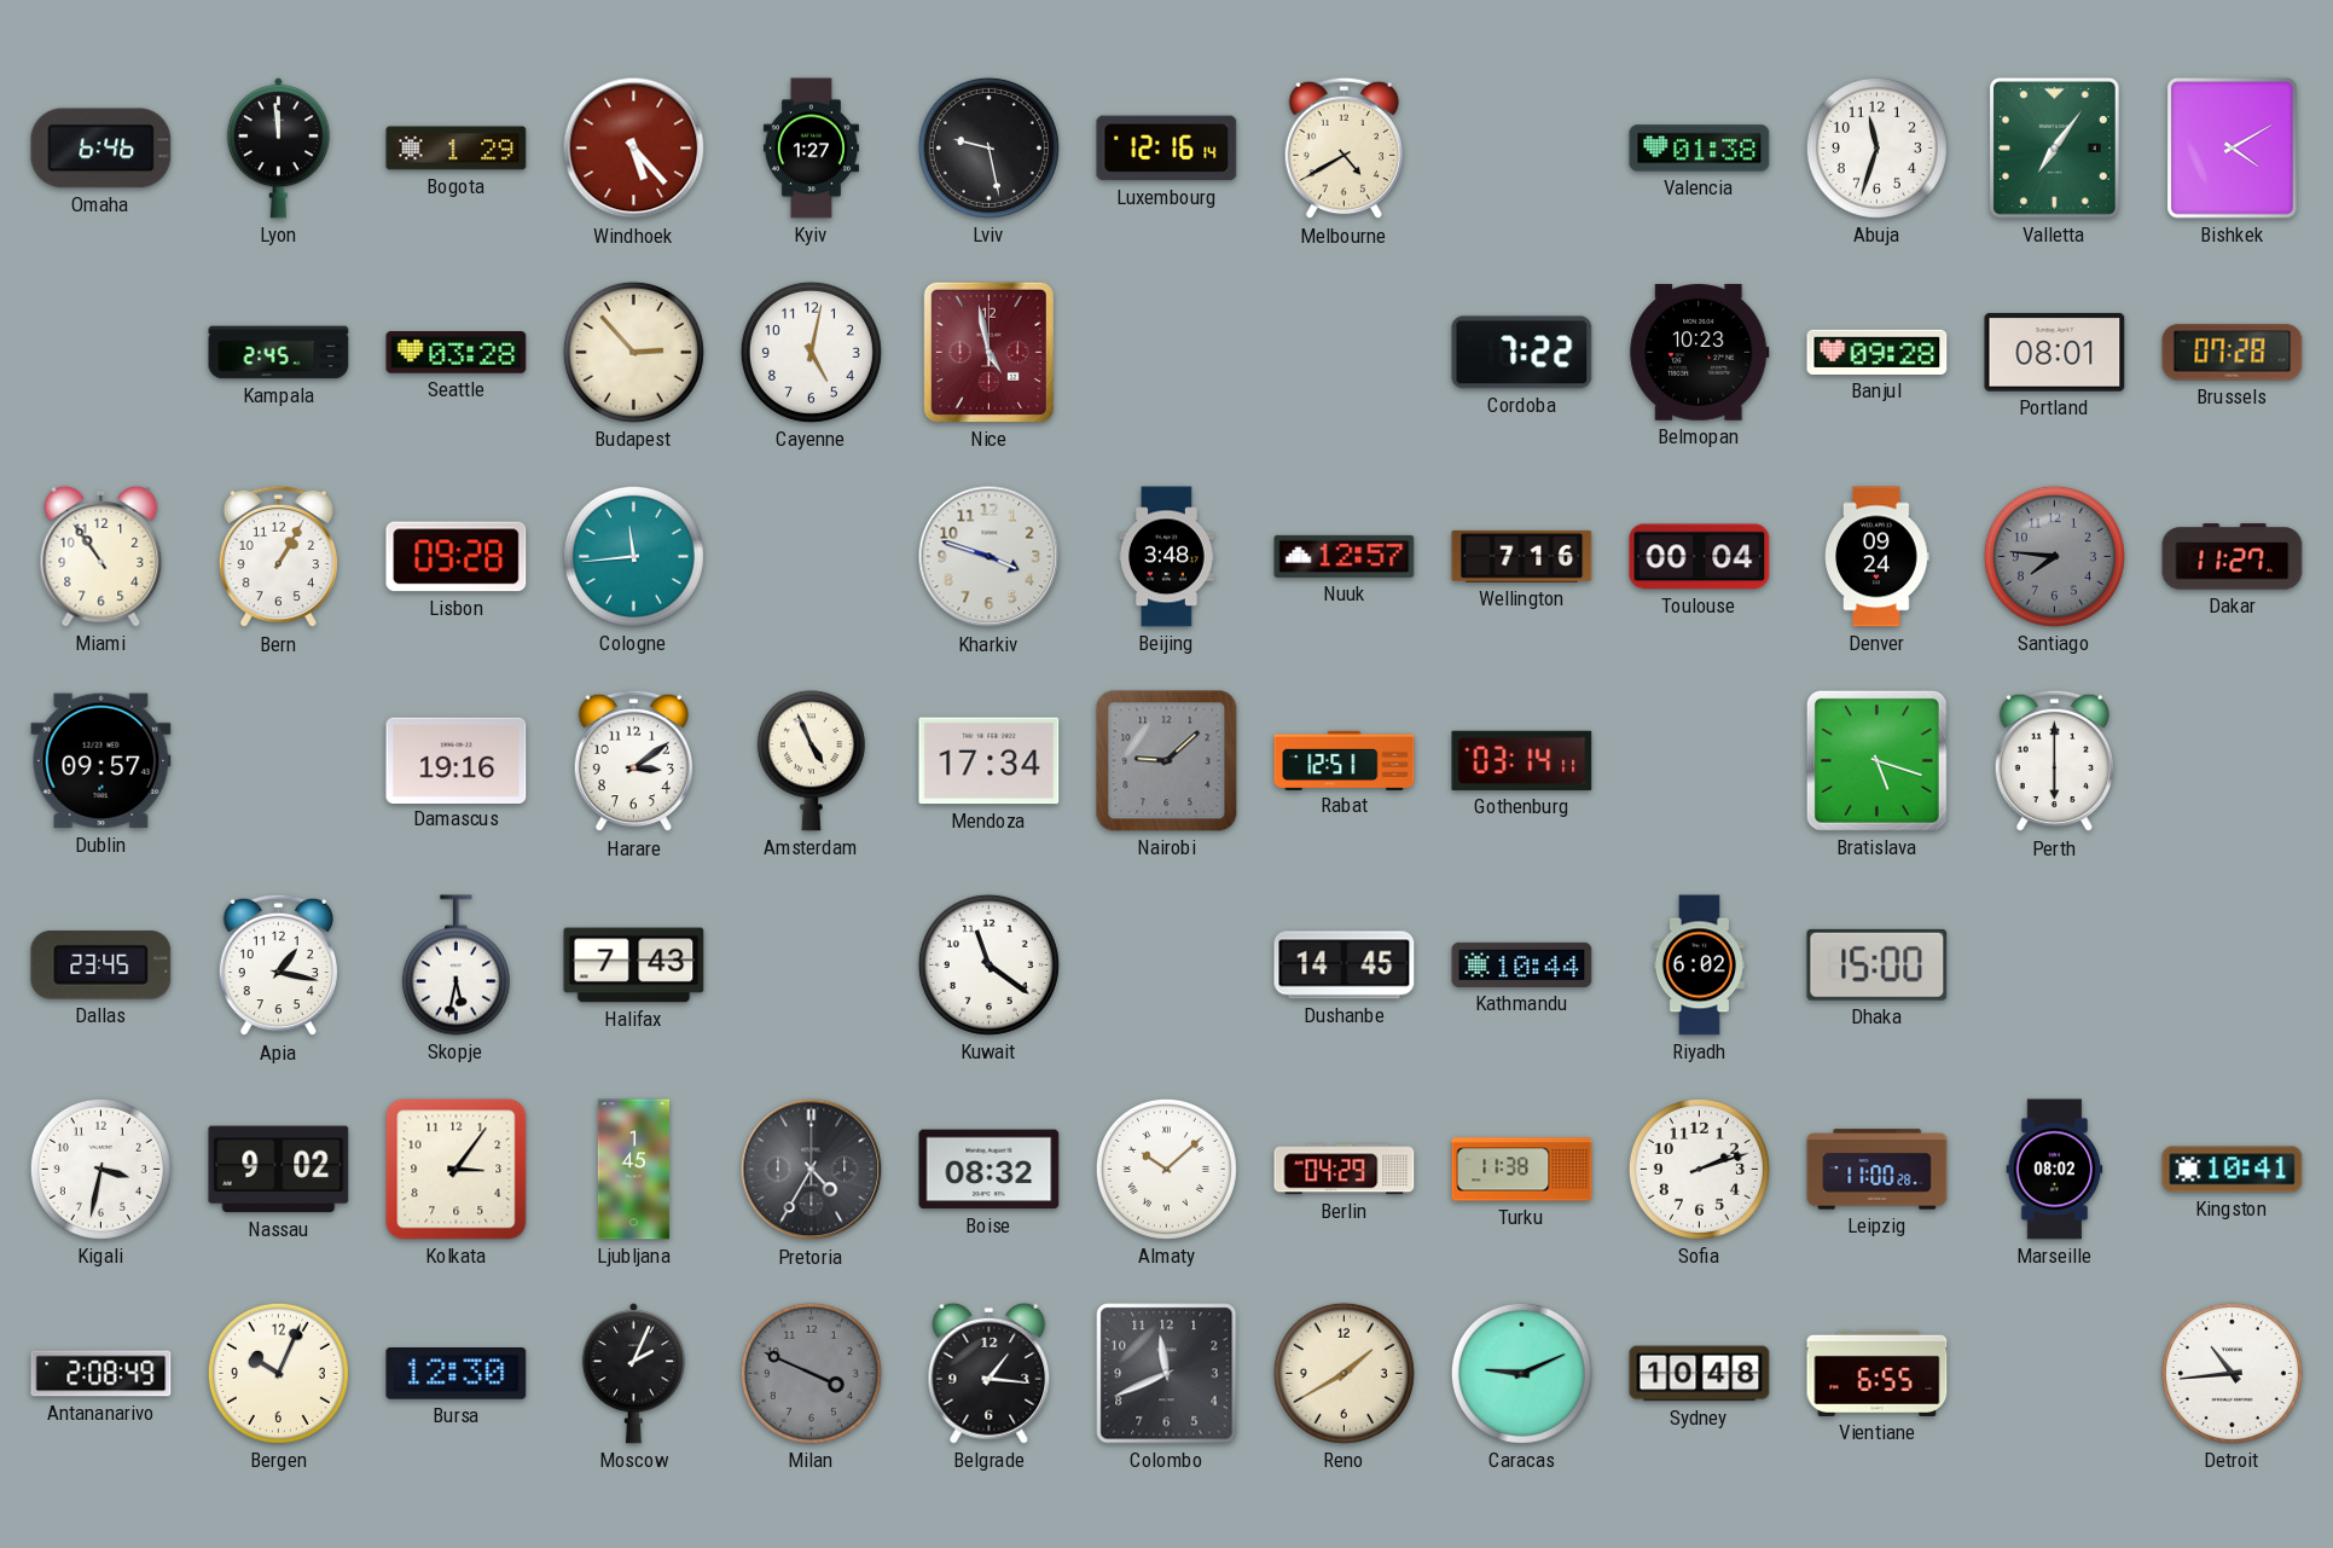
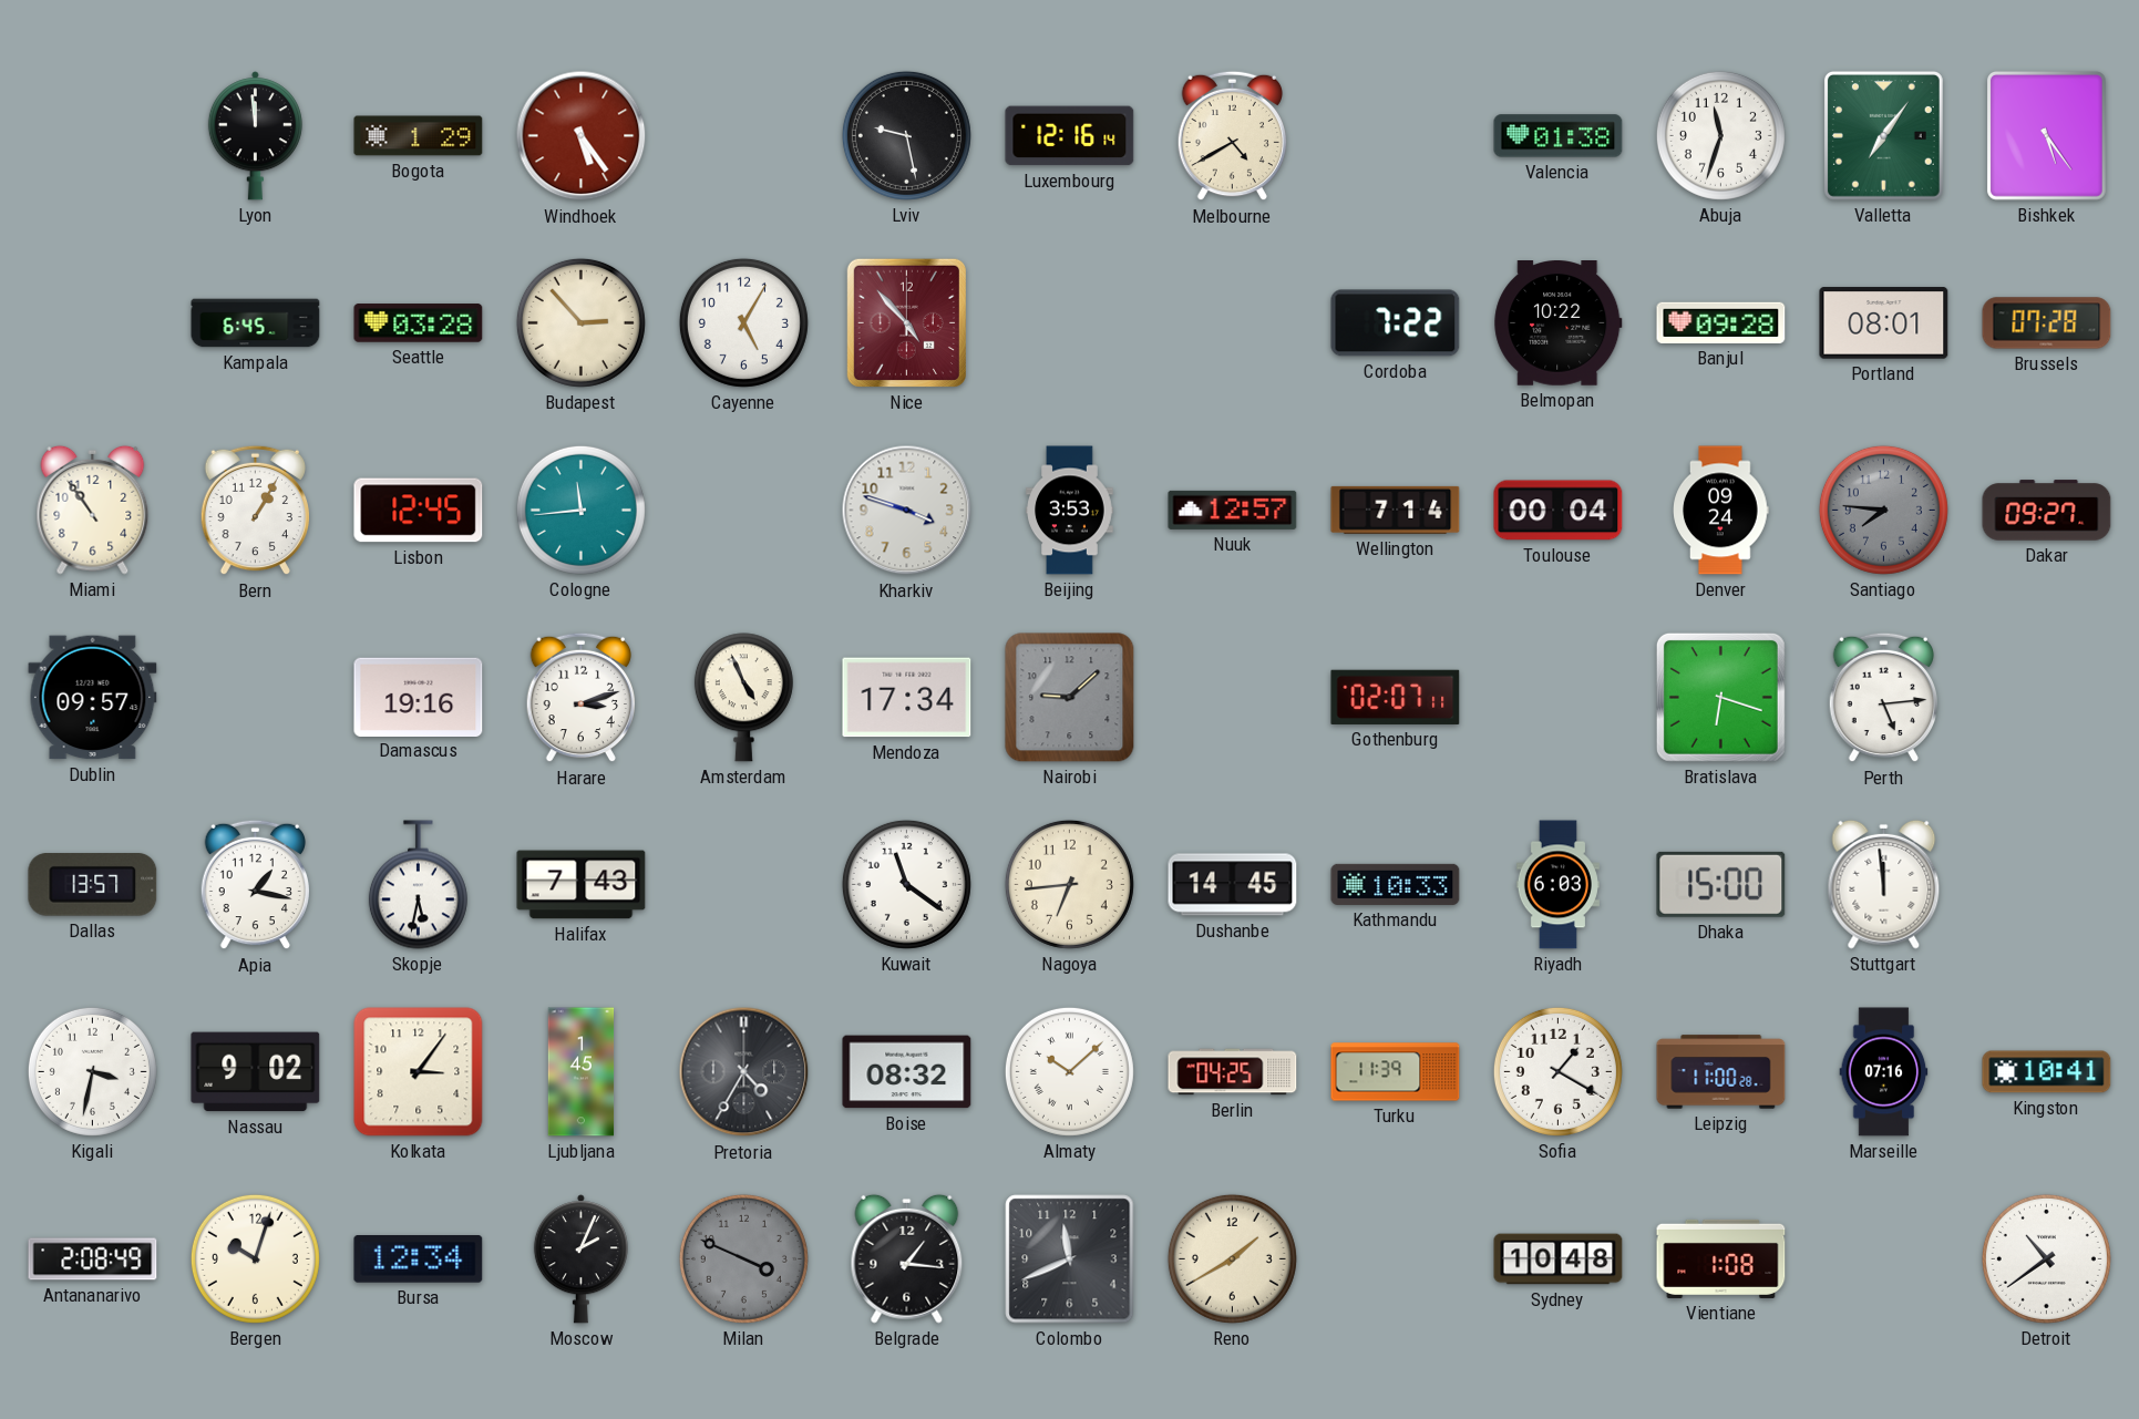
Omaha: 6:46 -> none
Windhoek: 5:23 -> 5:24
Kyiv: 1:27 -> none
Bishkek: 4:10 -> 5:24
Kampala: 2:45 -> 6:45
Cayenne: 5:02 -> 5:05
Nice: 4:58 -> 4:53
Belmopan: 10:23 -> 10:22
Lisbon: 09:28 -> 12:45
Beijing: 3:48 -> 3:53
Wellington: 7:16 -> 7:14
Dakar: 11:27 -> 09:27
Harare: 3:09 -> 3:12
Rabat: 12:51 -> none
Gothenburg: 03:14 -> 02:07
Bratislava: 5:18 -> 6:18
Perth: 6:00 -> 5:14
Dallas: 23:45 -> 13:57
Nagoya: none -> 6:44
Kathmandu: 10:44 -> 10:33
Riyadh: 6:02 -> 6:03
Stuttgart: none -> 11:59
Berlin: 04:29 -> 04:25
Turku: 11:38 -> 11:39
Sofia: 2:12 -> 1:20
Marseille: 08:02 -> 07:16
Bergen: 10:04 -> 10:03
Bursa: 12:30 -> 12:34
Caracas: 9:11 -> none
Vientiane: 6:55 -> 1:08
Detroit: 10:44 -> 10:39
